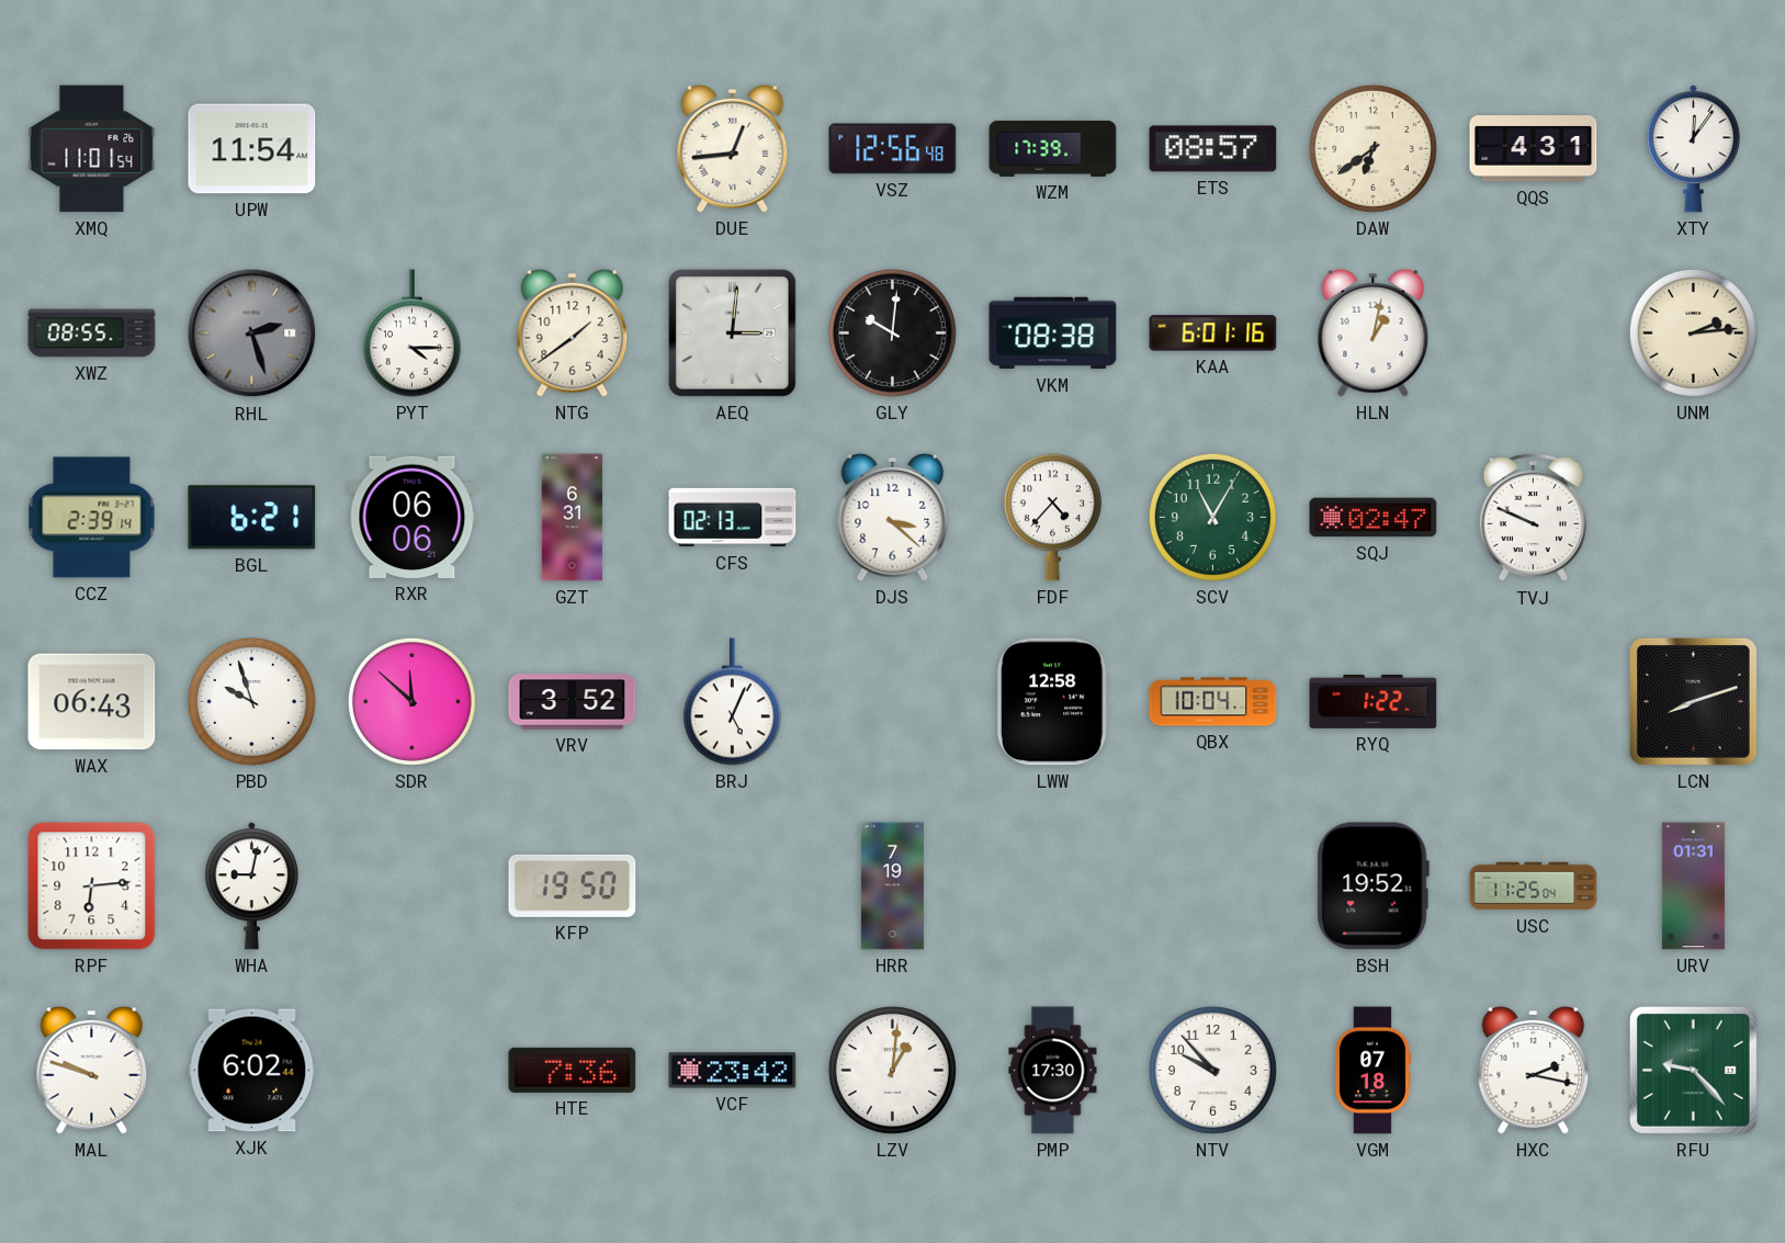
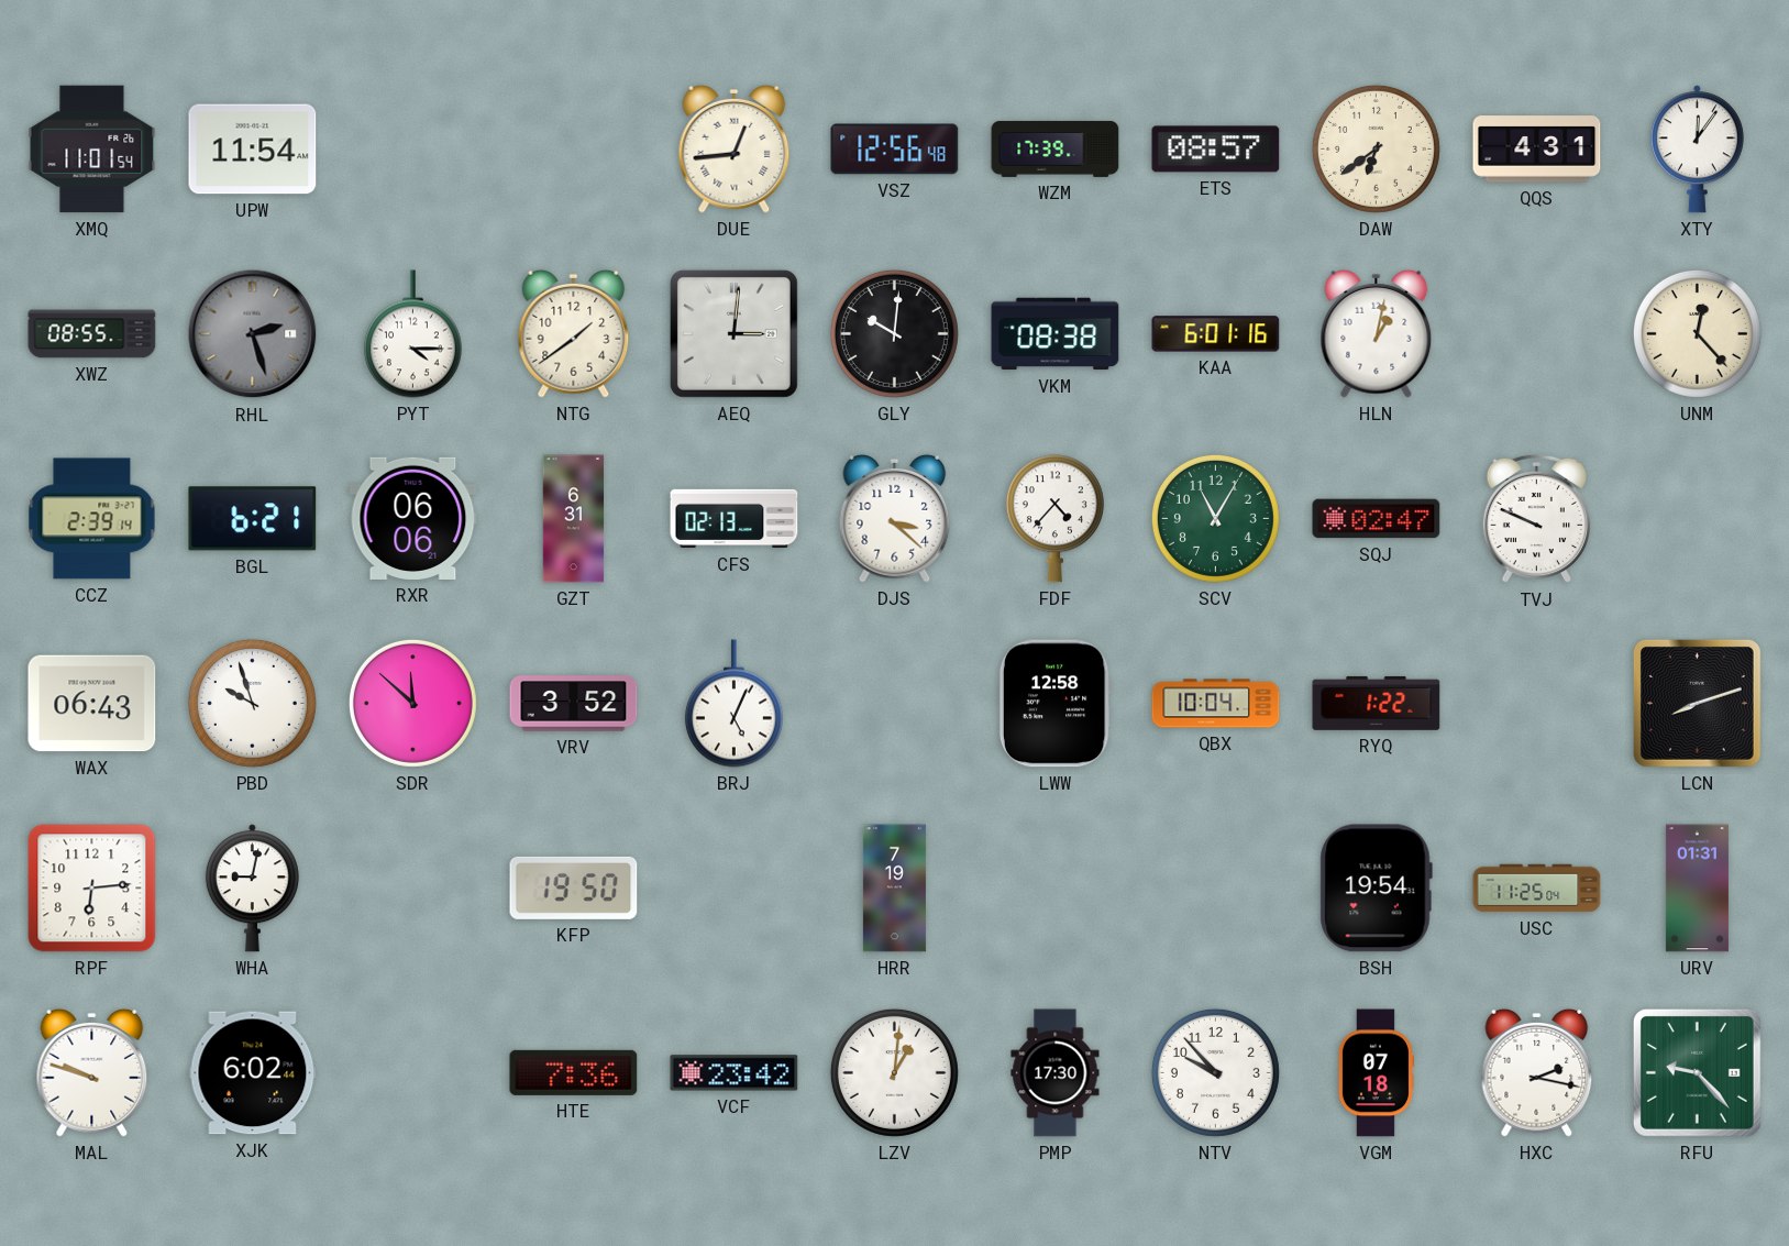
UNM: 2:14 -> 12:23
BSH: 19:52 -> 19:54
